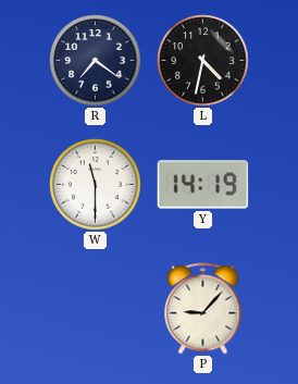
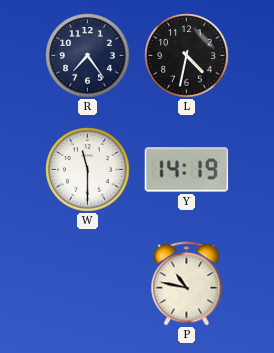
R: 7:21 -> 7:24
P: 9:07 -> 10:47
